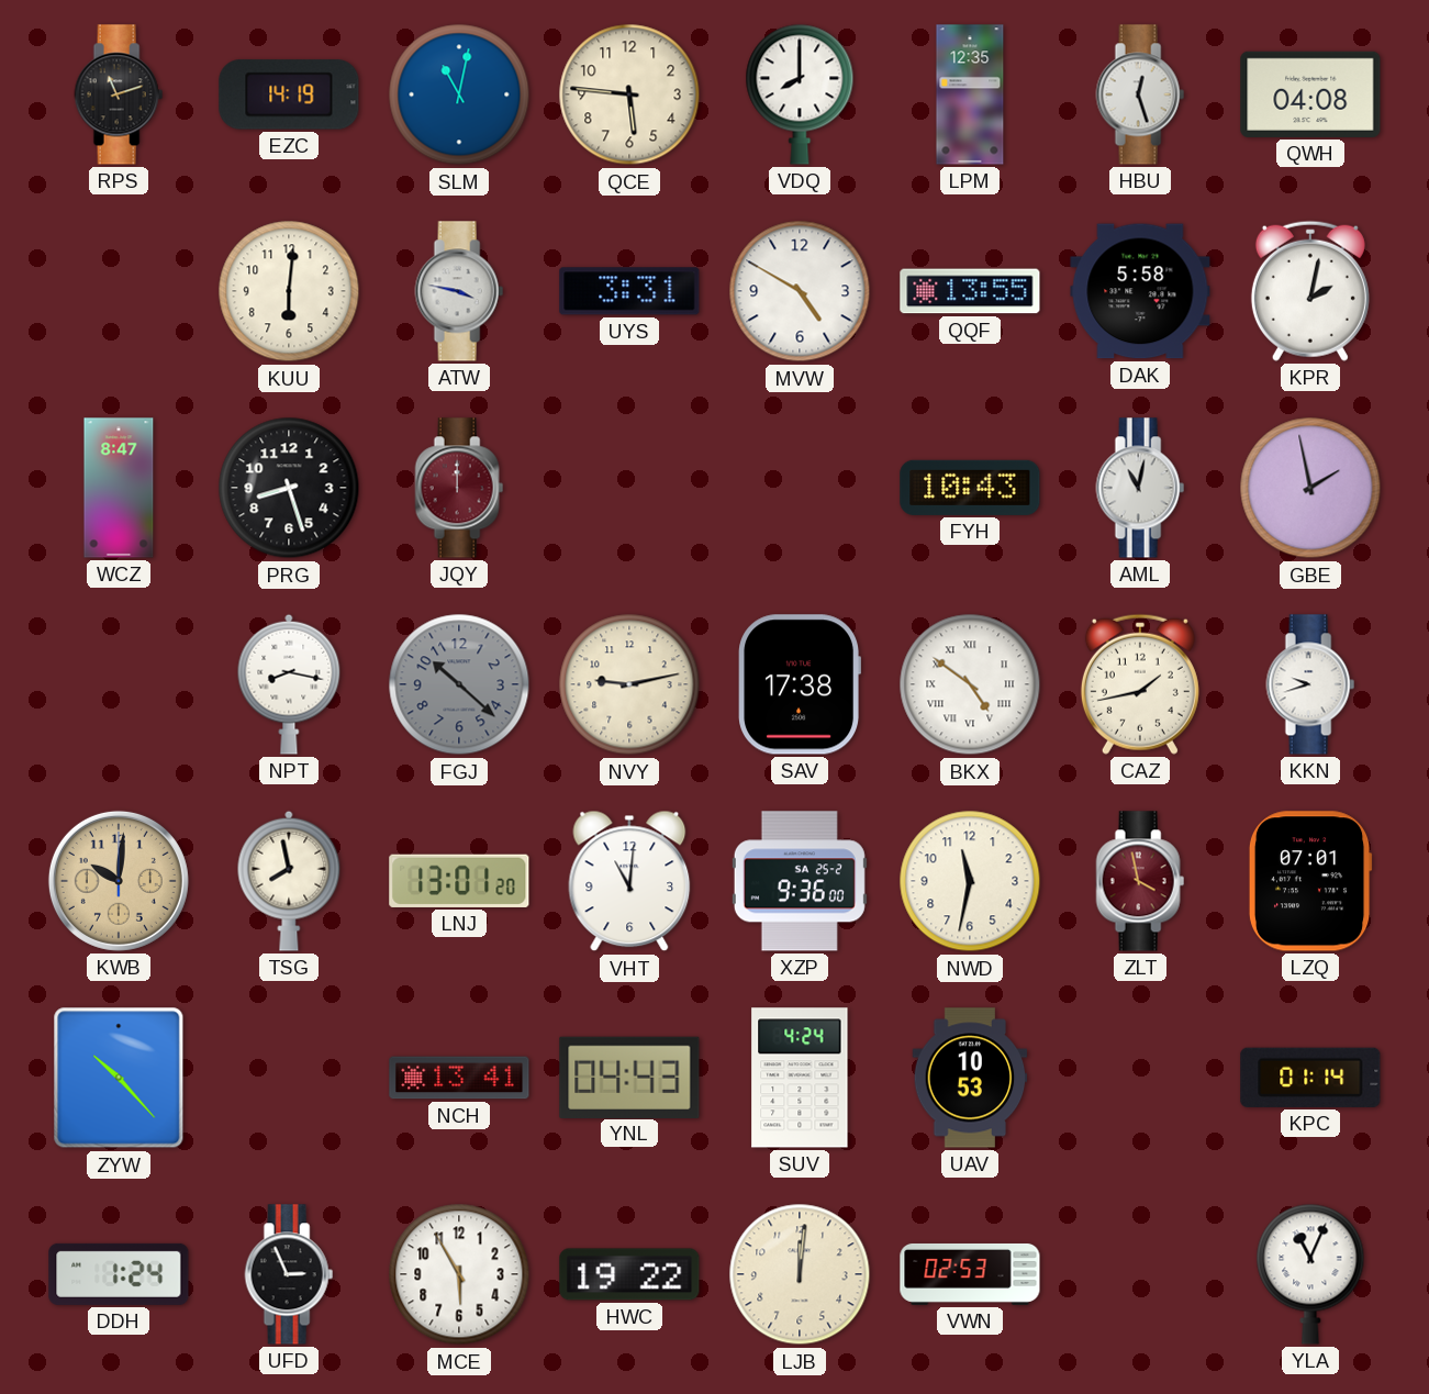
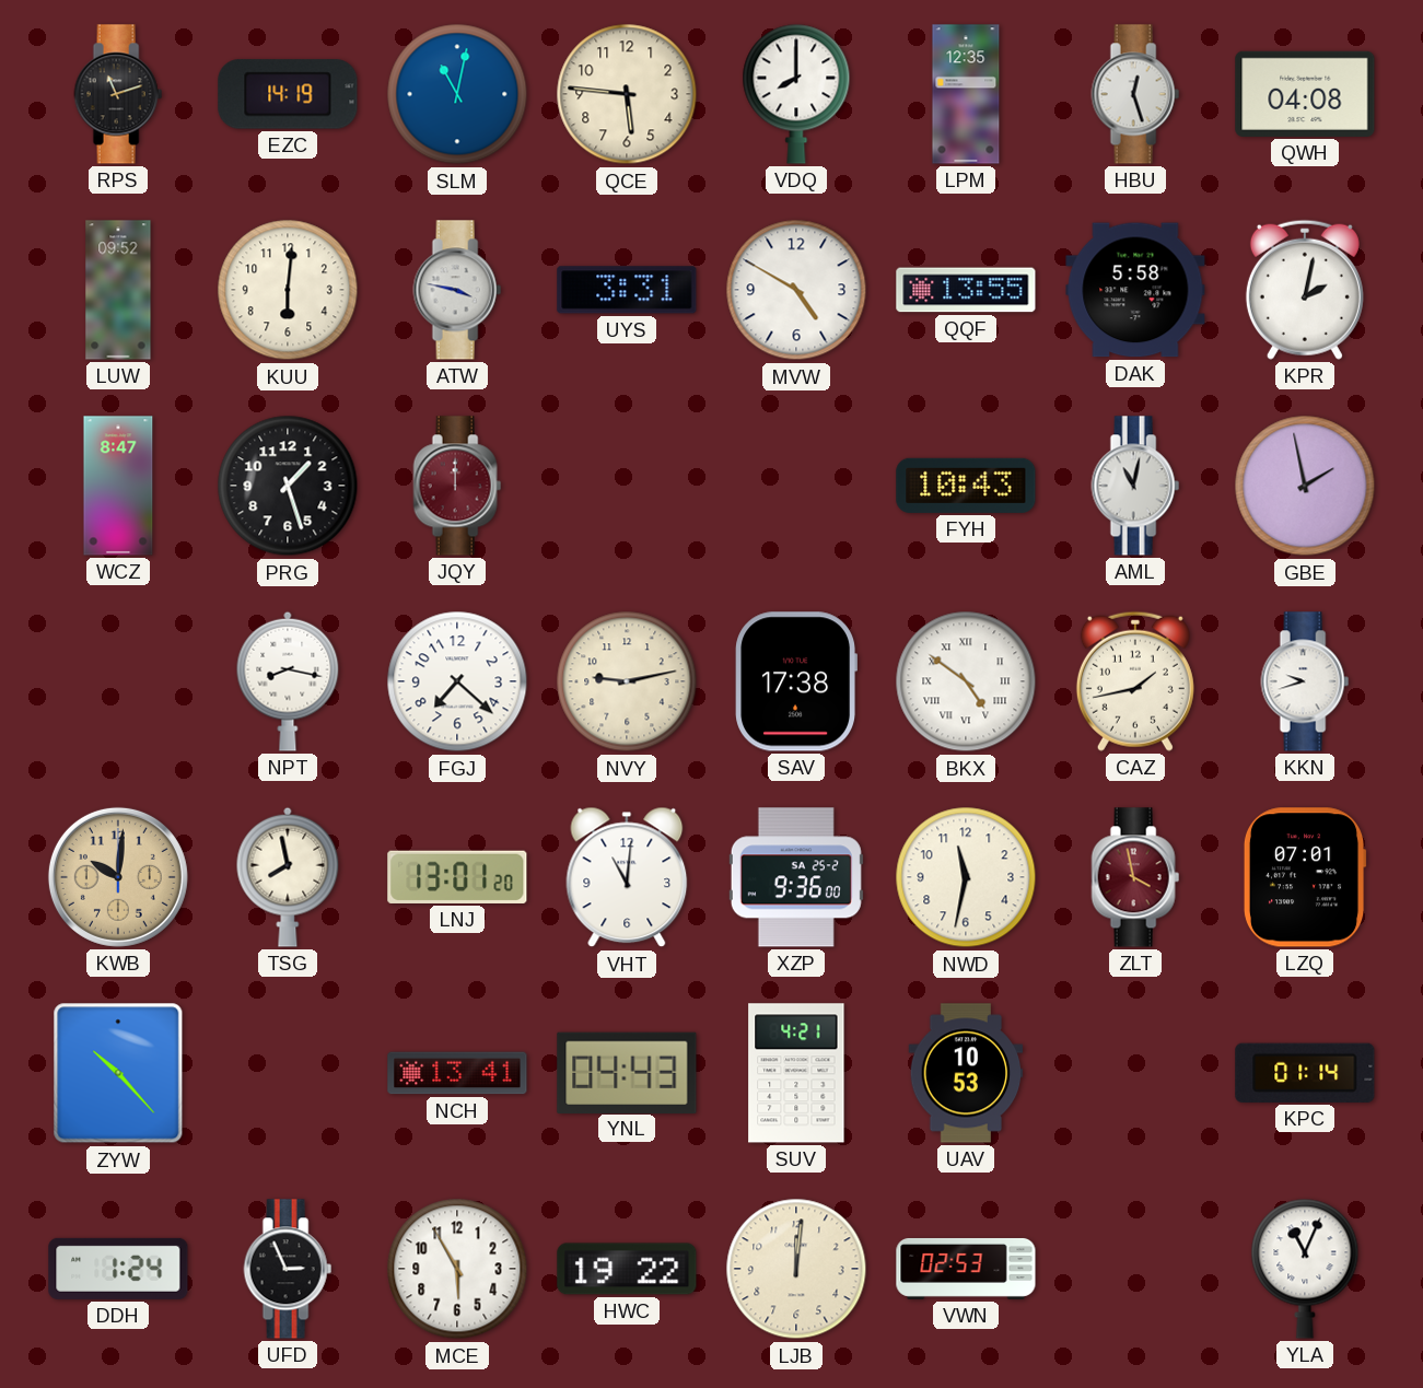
LUW: none -> 09:52
PRG: 8:27 -> 1:27
FGJ: 10:22 -> 7:22
FGJ dial: grey -> white
SUV: 4:24 -> 4:21
